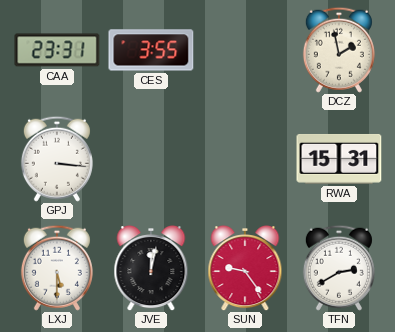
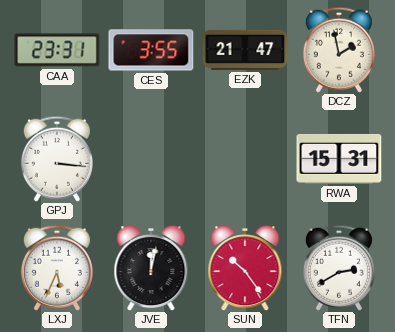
EZK: none -> 21:47
LXJ: 5:30 -> 5:34
SUN: 9:24 -> 10:24
